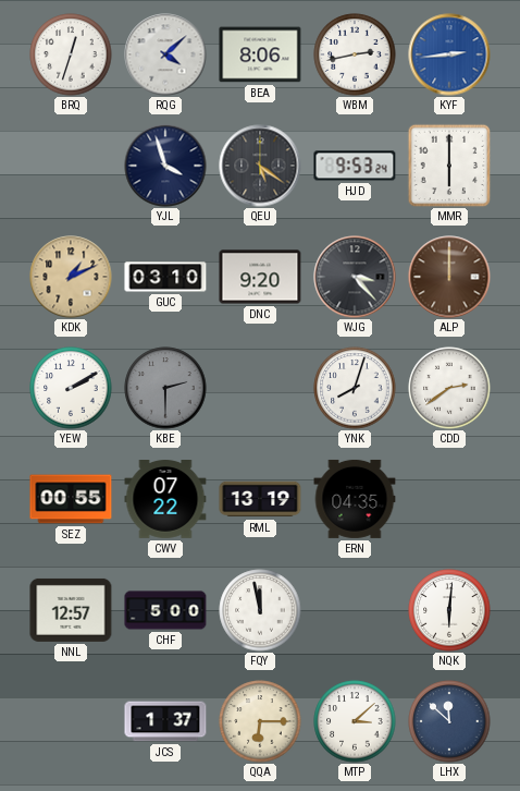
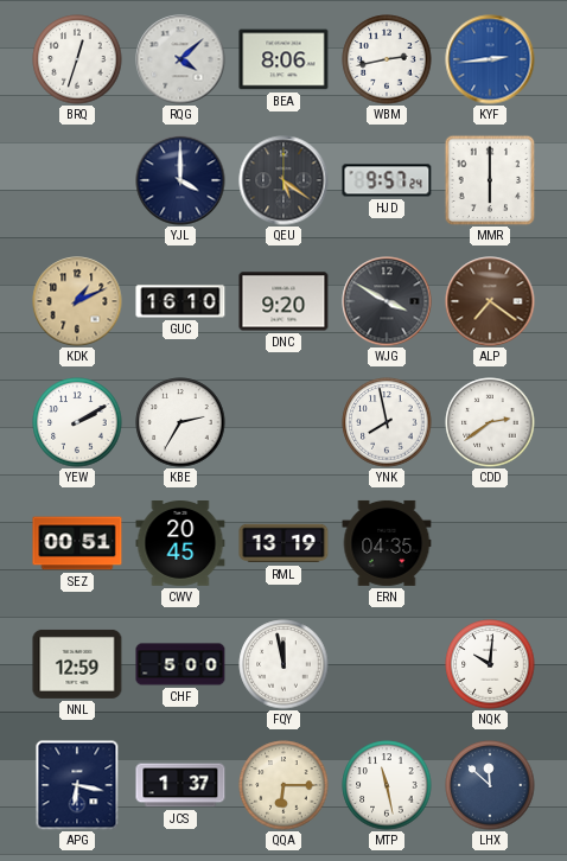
YJL: 3:57 -> 4:00
HJD: 9:53 -> 9:57
GUC: 03:10 -> 16:10
WJG: 3:23 -> 3:50
ALP: 12:00 -> 7:21
KBE: 2:30 -> 2:35
KBE dial: grey -> white
YNK: 8:03 -> 7:58
SEZ: 00:55 -> 00:51
CWV: 07:22 -> 20:45
NNL: 12:57 -> 12:59
NQK: 6:01 -> 10:01
APG: none -> 6:17
MTP: 3:08 -> 11:28
